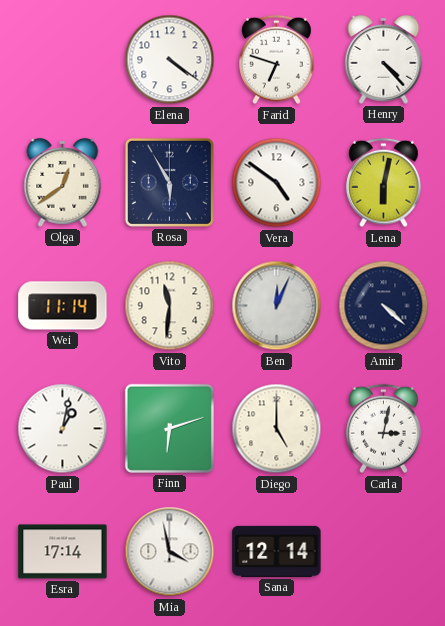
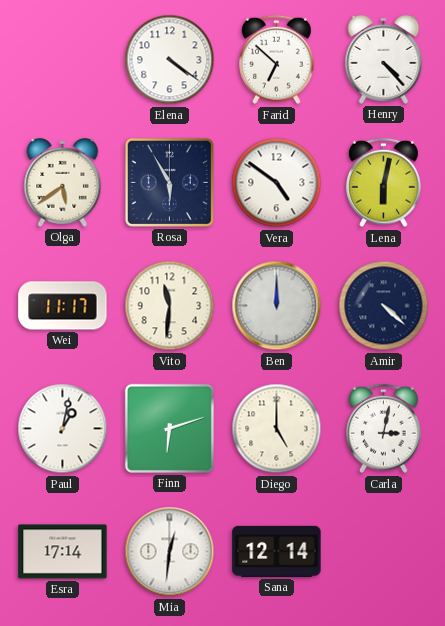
Farid: 6:48 -> 6:52
Olga: 12:39 -> 5:39
Wei: 11:14 -> 11:17
Ben: 12:04 -> 12:00
Mia: 3:58 -> 12:31
